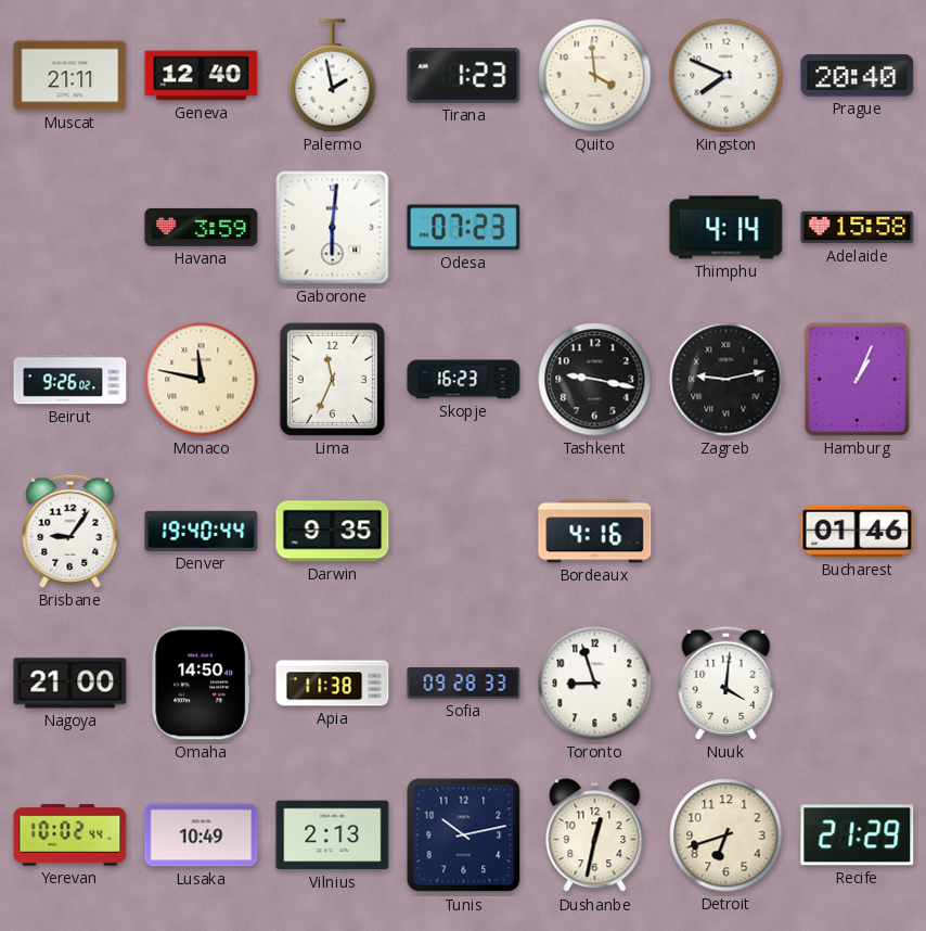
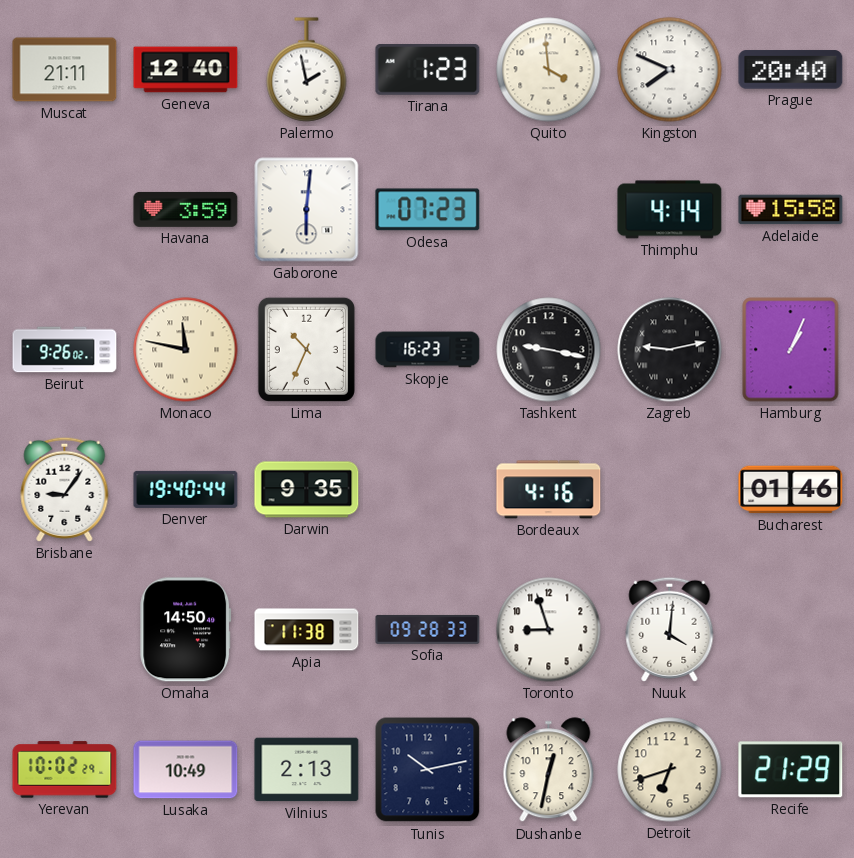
Lima: 11:34 -> 10:34
Nagoya: 21:00 -> none
Yerevan: 10:02:44 -> 10:02:29
